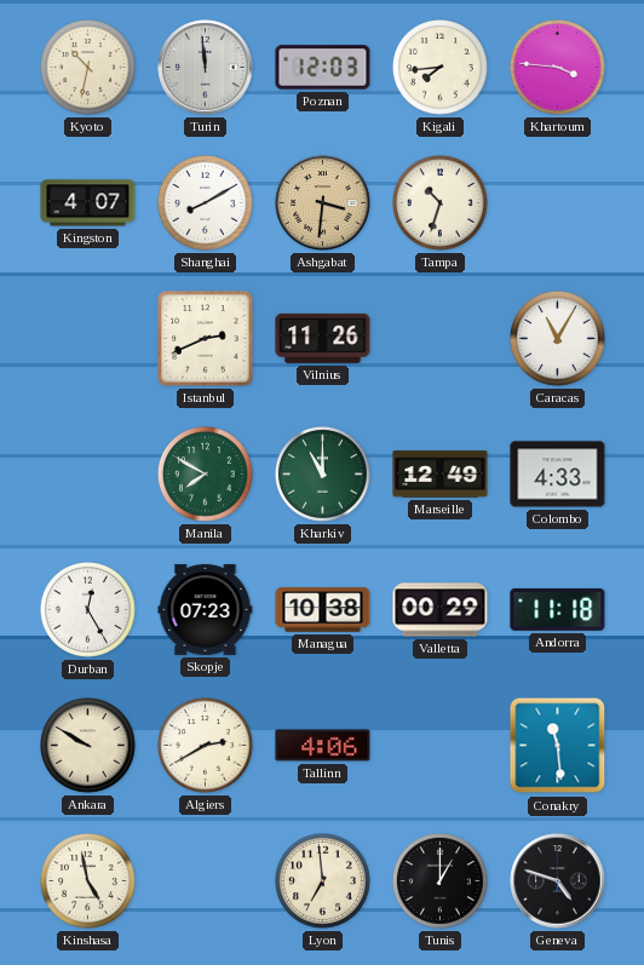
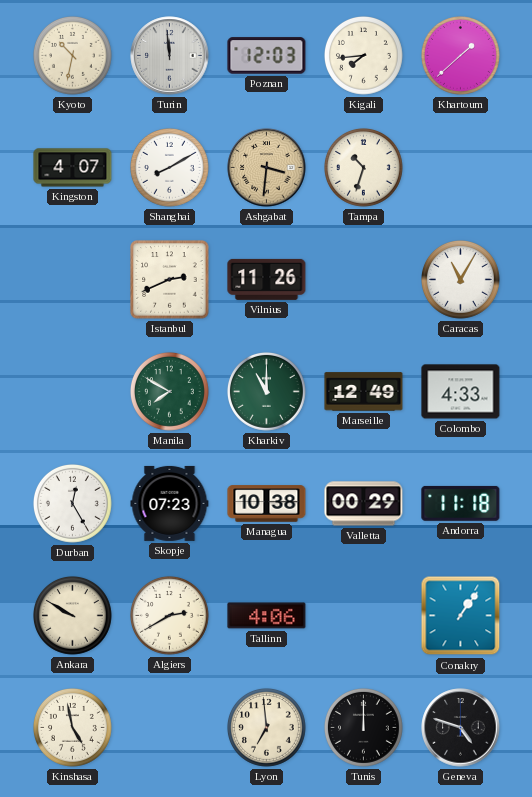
Khartoum: 3:46 -> 1:38
Conakry: 11:29 -> 1:06
Tunis: 1:00 -> 12:00
